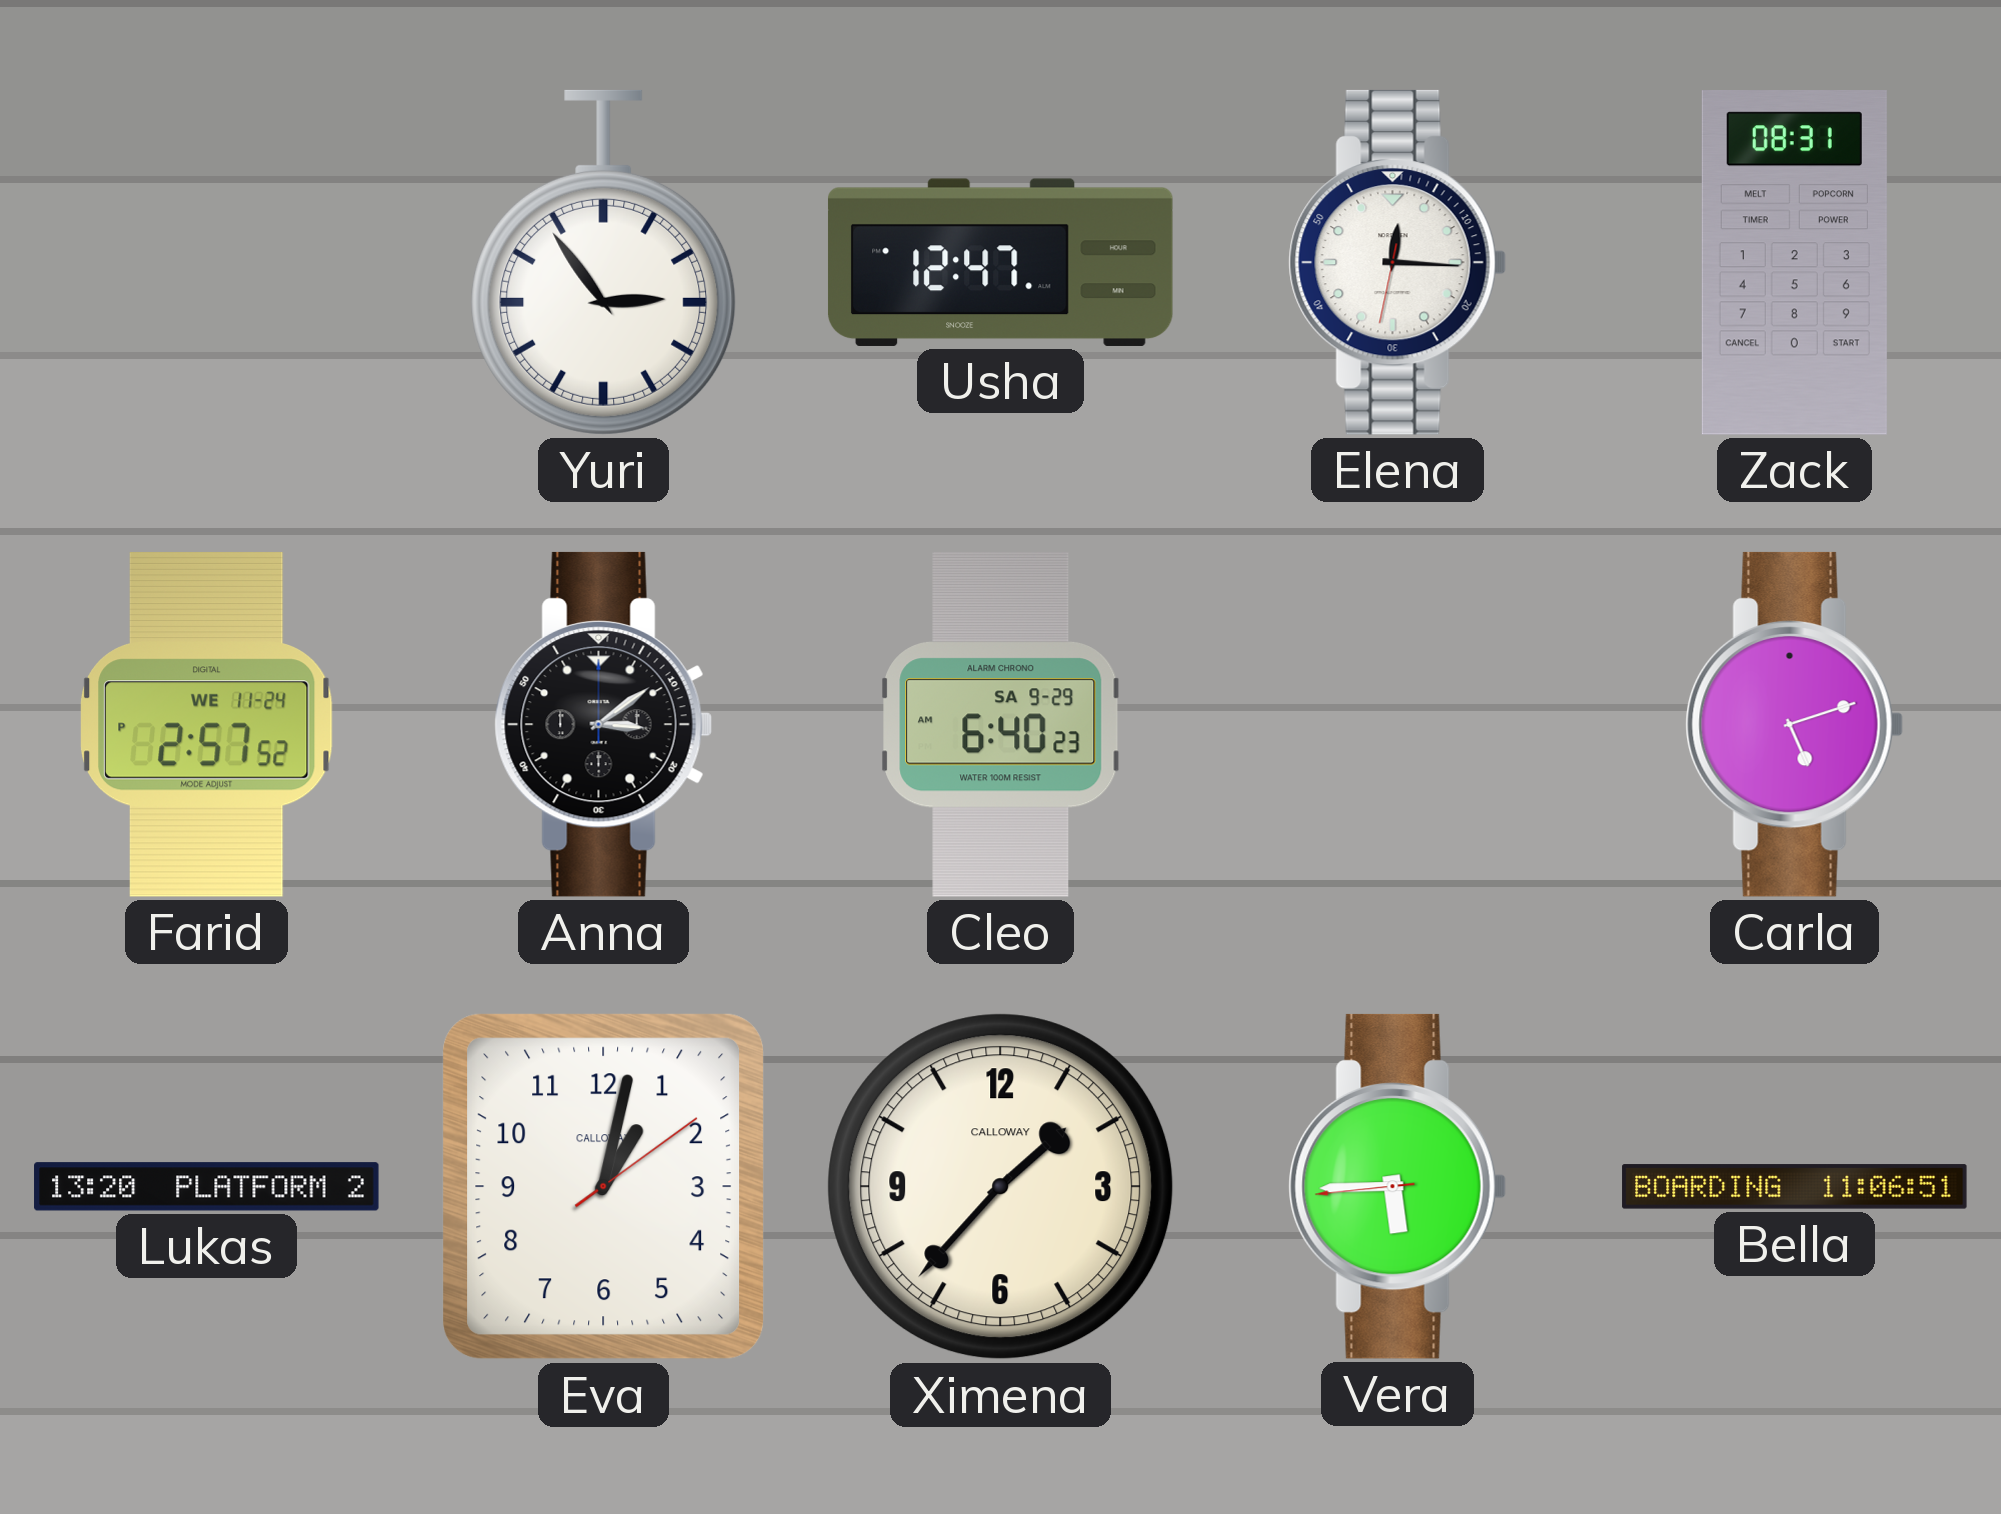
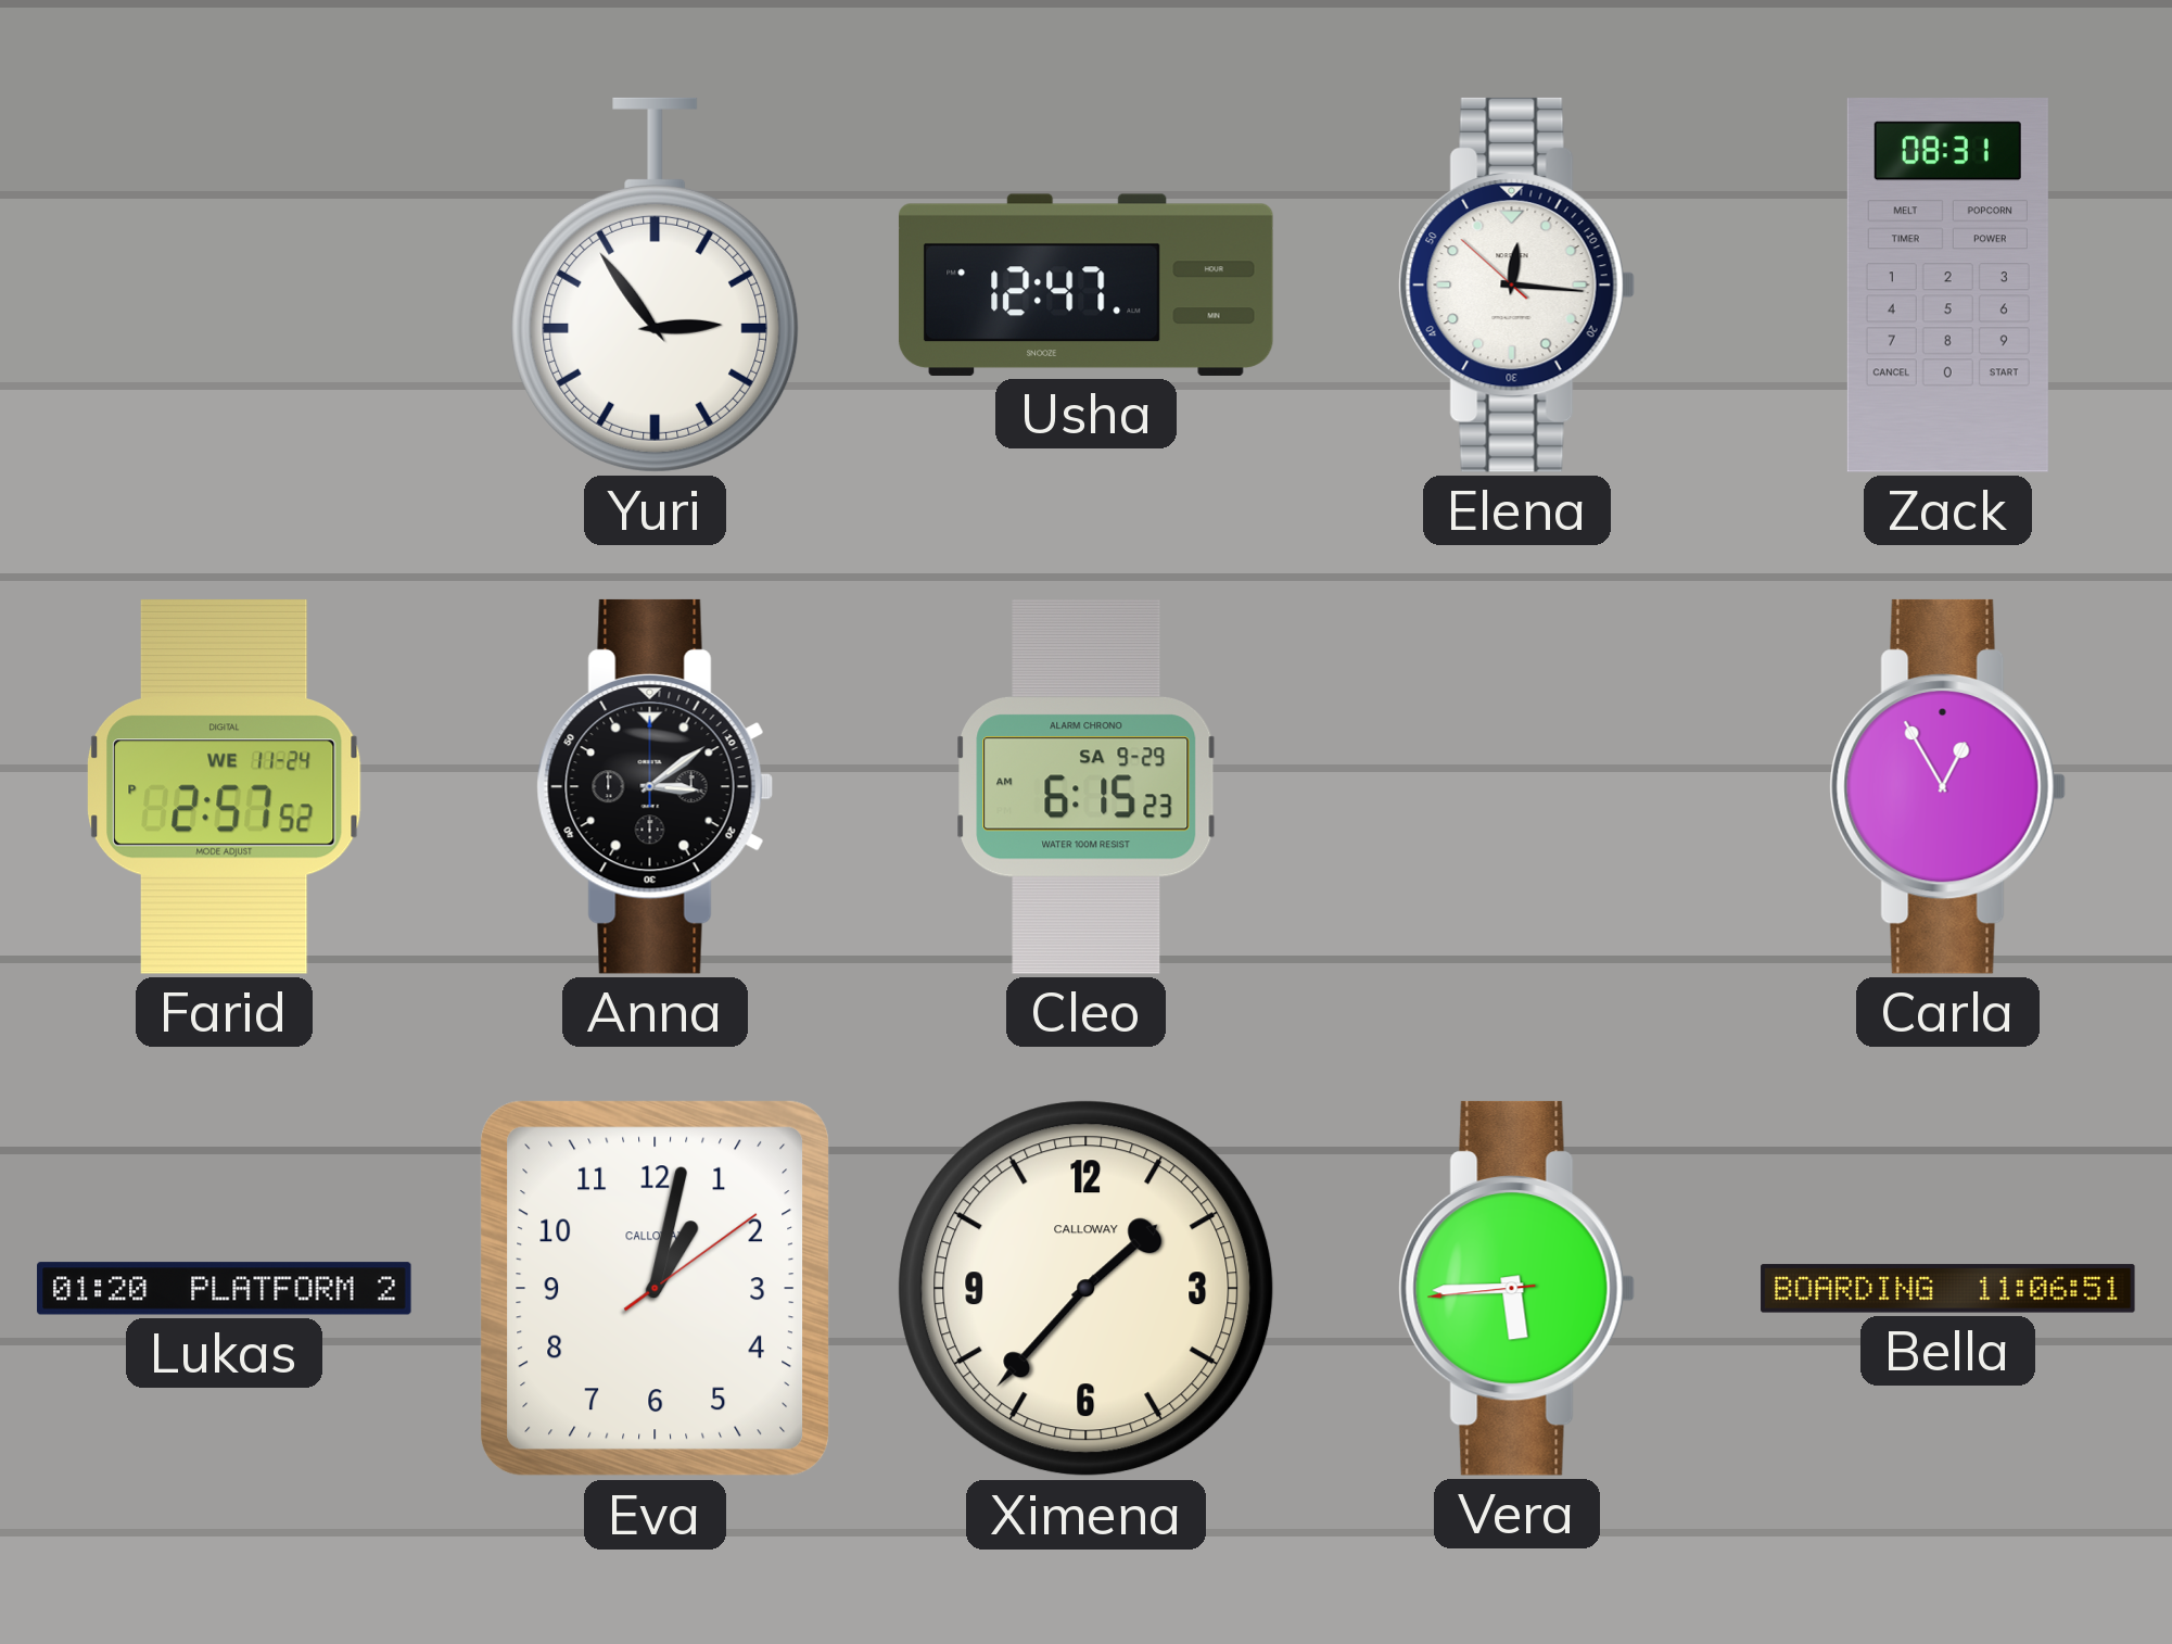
Elena: 12:15:32 -> 12:15:52
Cleo: 6:40 -> 6:15
Carla: 5:12 -> 12:55
Lukas: 13:20 -> 01:20
